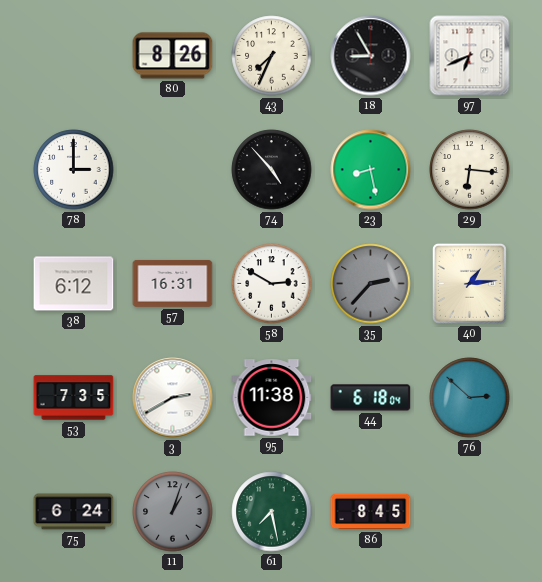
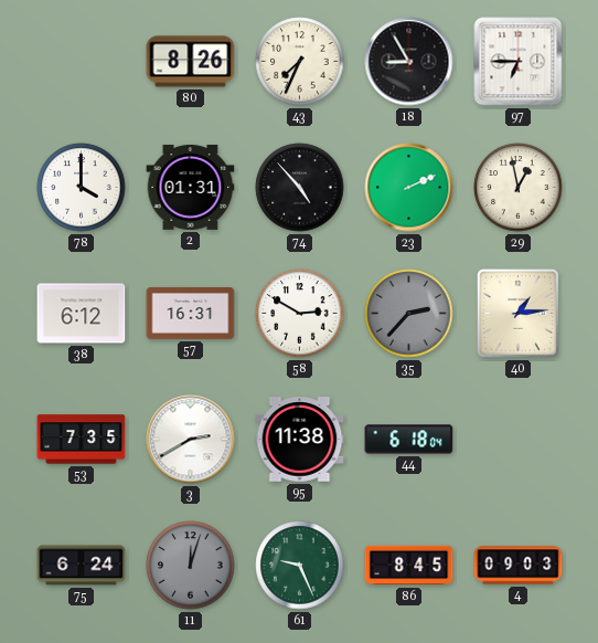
97: 6:41 -> 6:45
78: 3:00 -> 4:00
2: none -> 01:31
23: 8:28 -> 2:11
29: 6:16 -> 12:58
76: 2:52 -> none
11: 1:03 -> 12:03
61: 7:28 -> 9:26
4: none -> 09:03
